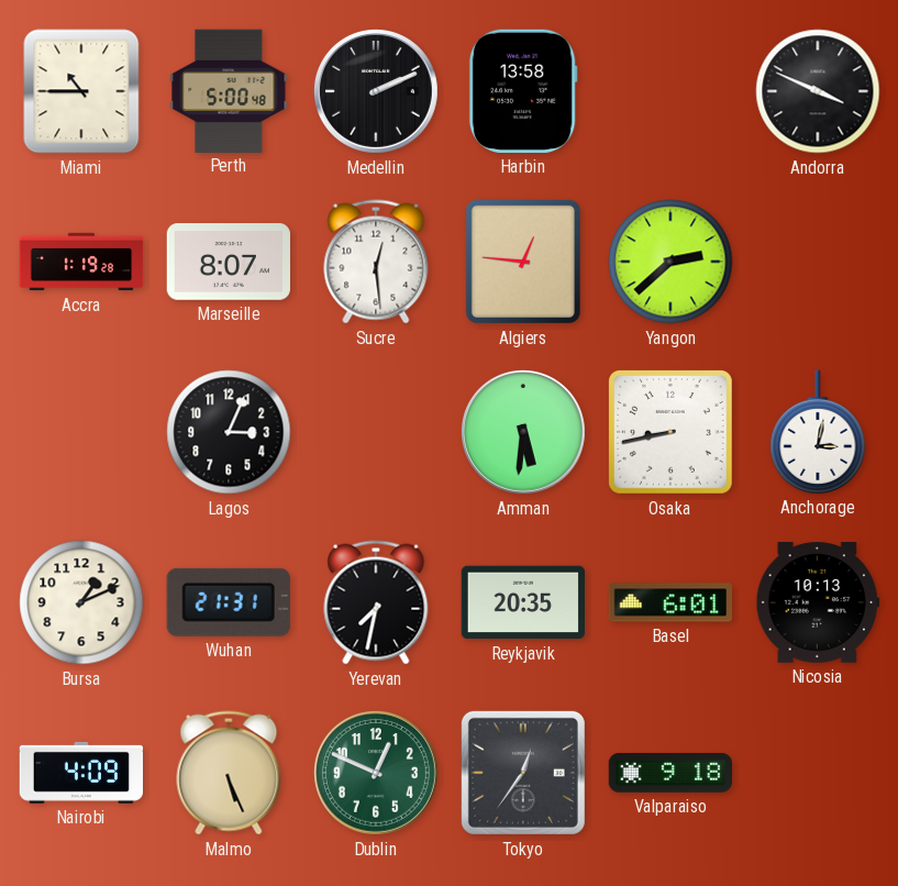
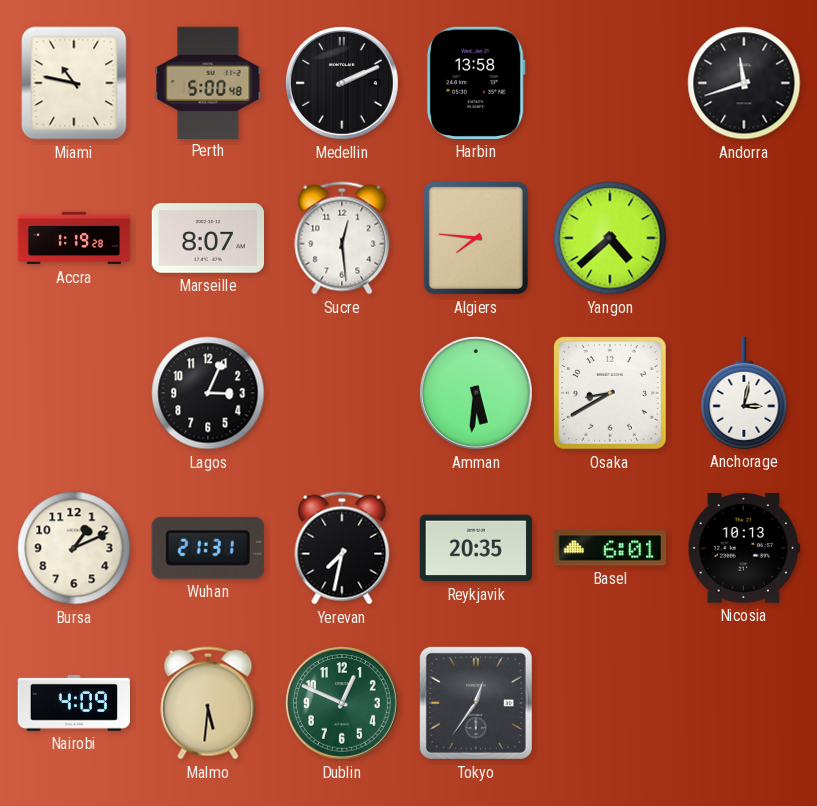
Miami: 10:45 -> 10:47
Andorra: 3:49 -> 11:42
Algiers: 12:46 -> 7:46
Yangon: 2:38 -> 4:38
Osaka: 8:43 -> 8:40
Malmo: 5:26 -> 5:31
Valparaiso: 9:18 -> none
